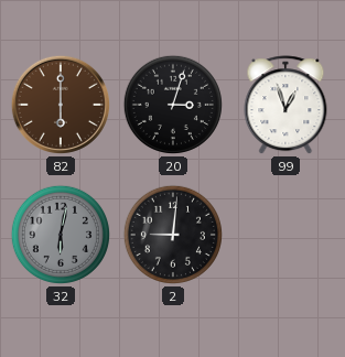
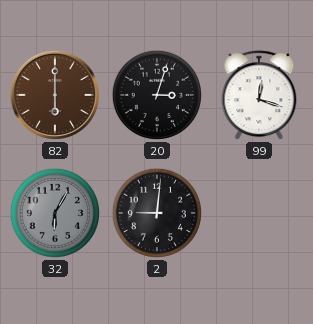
99: 12:57 -> 12:18
32: 6:02 -> 6:05
